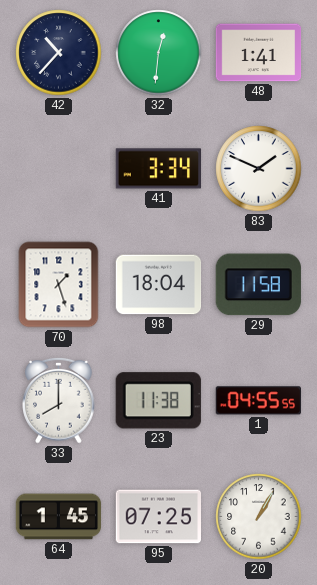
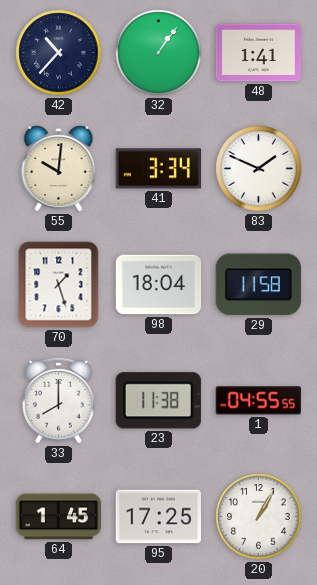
32: 12:31 -> 1:06
55: none -> 10:01
95: 07:25 -> 17:25
